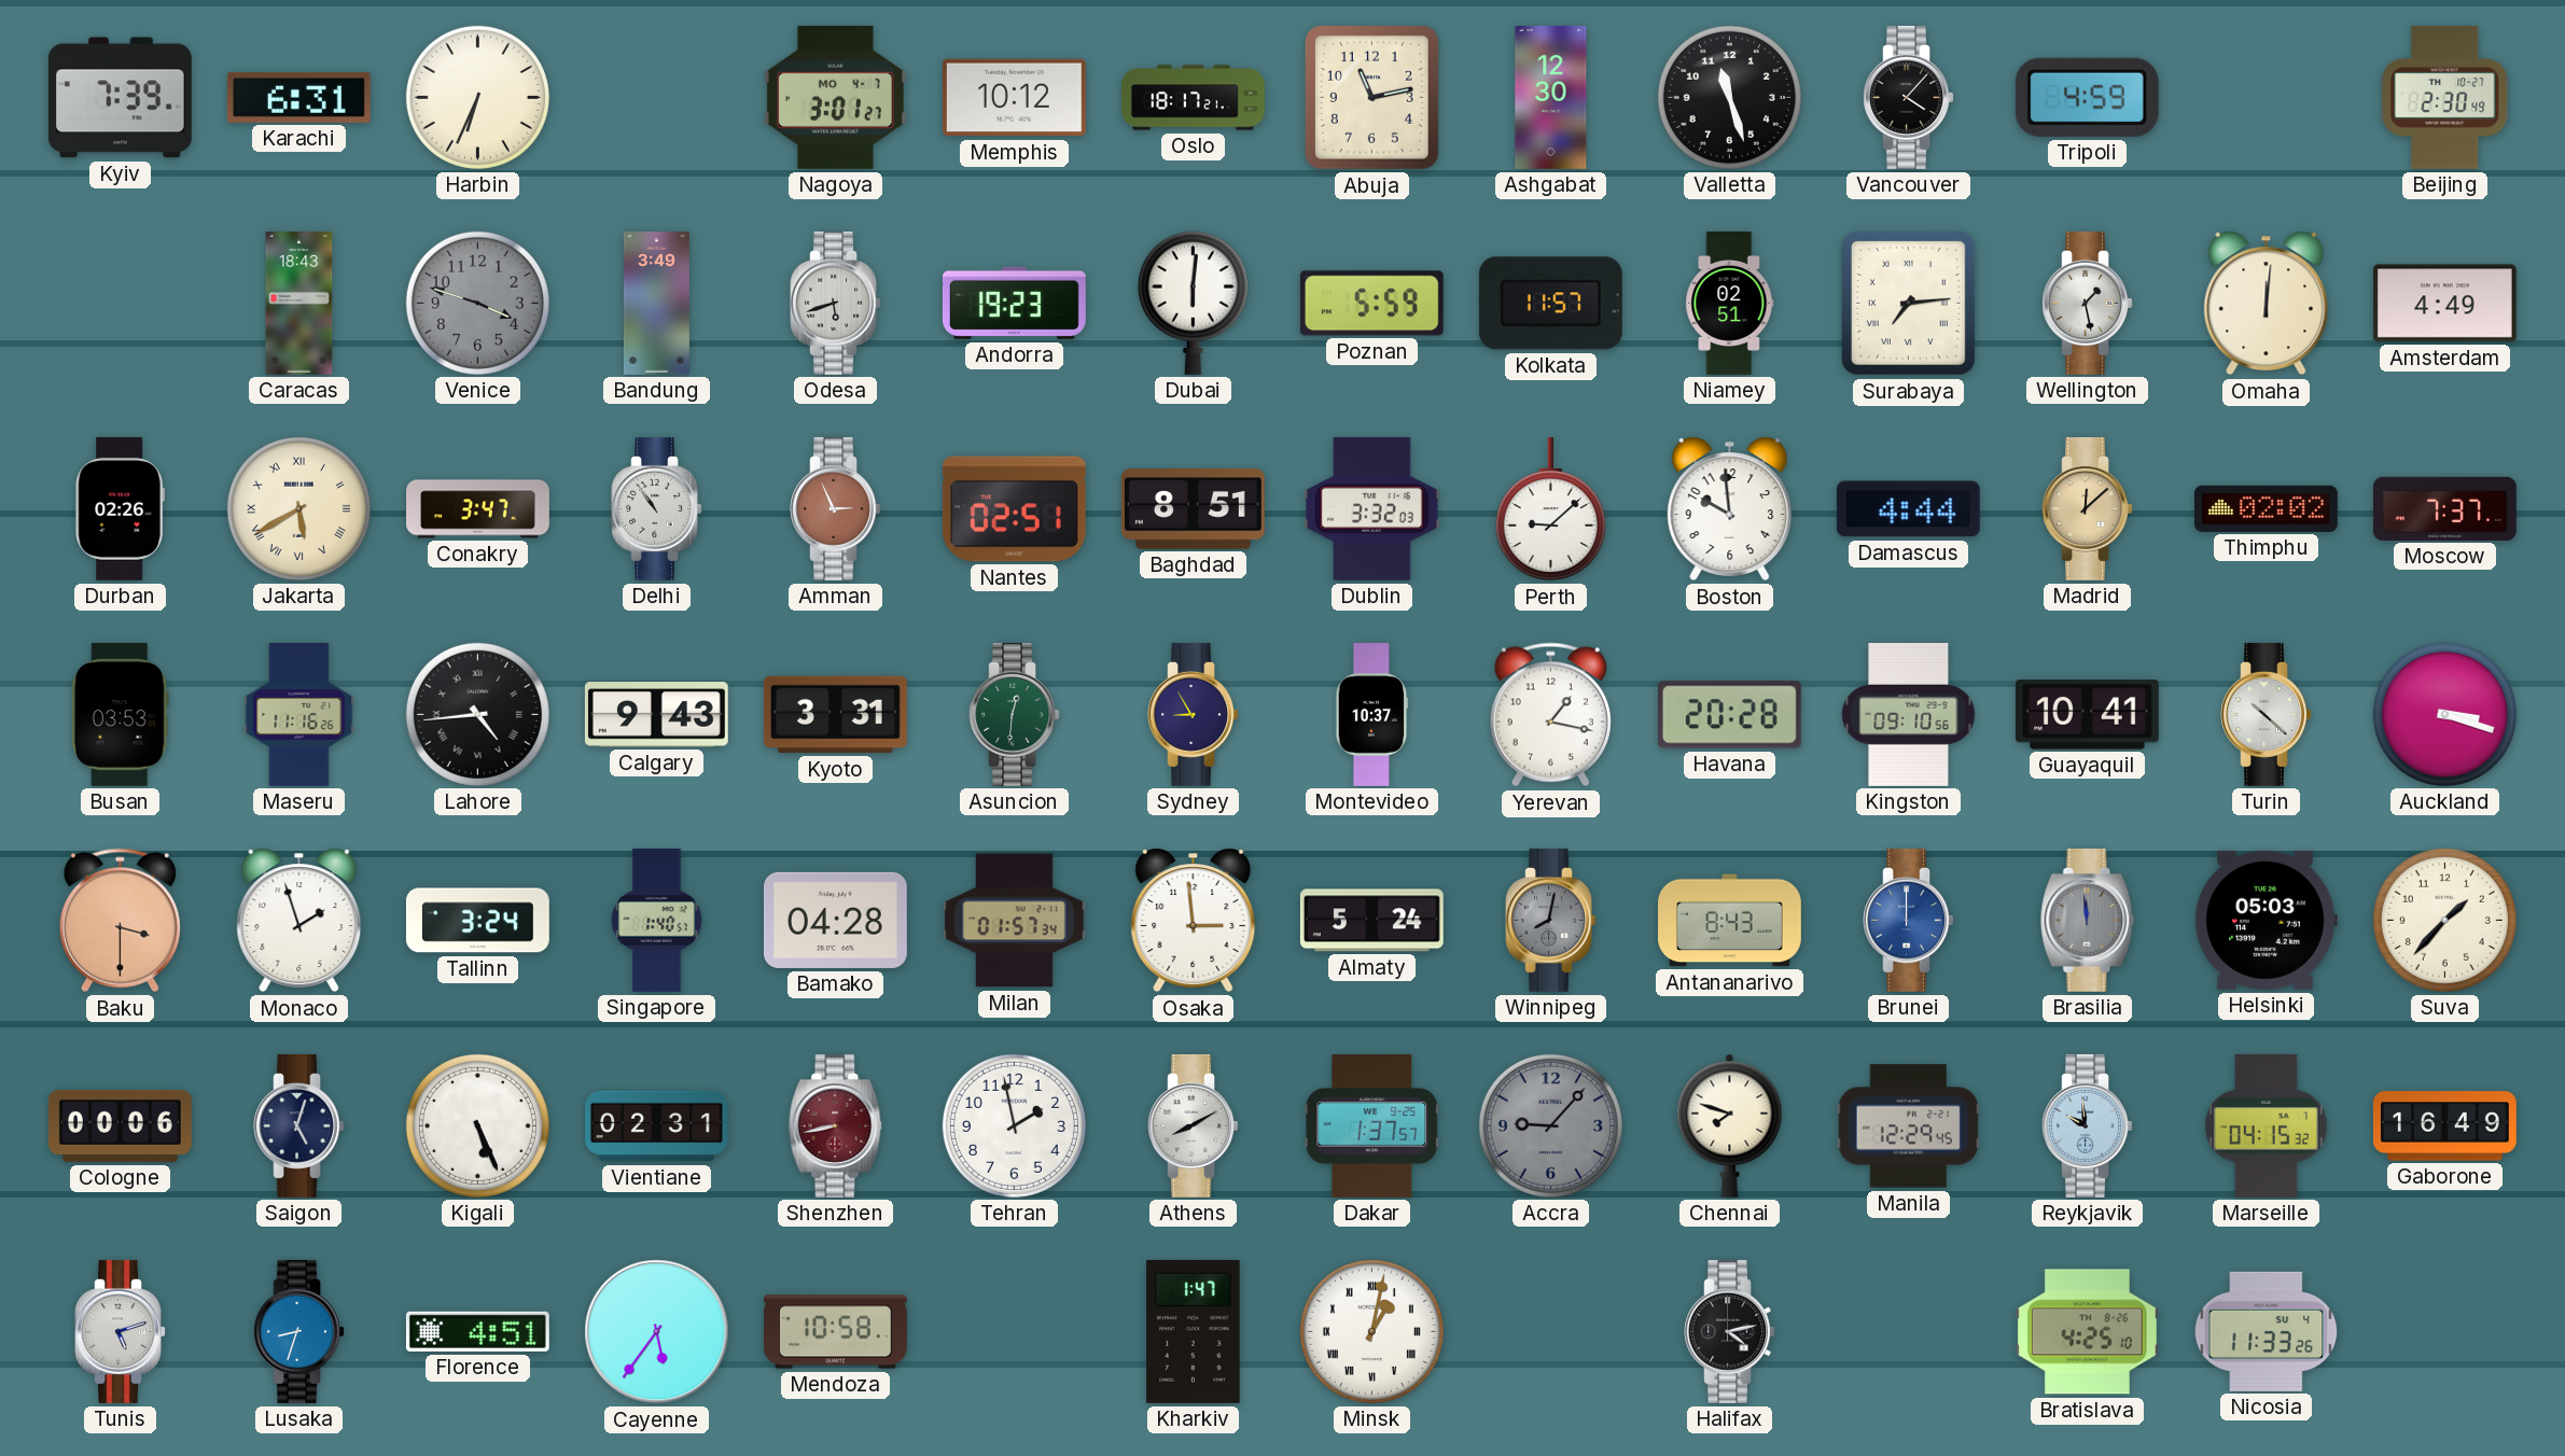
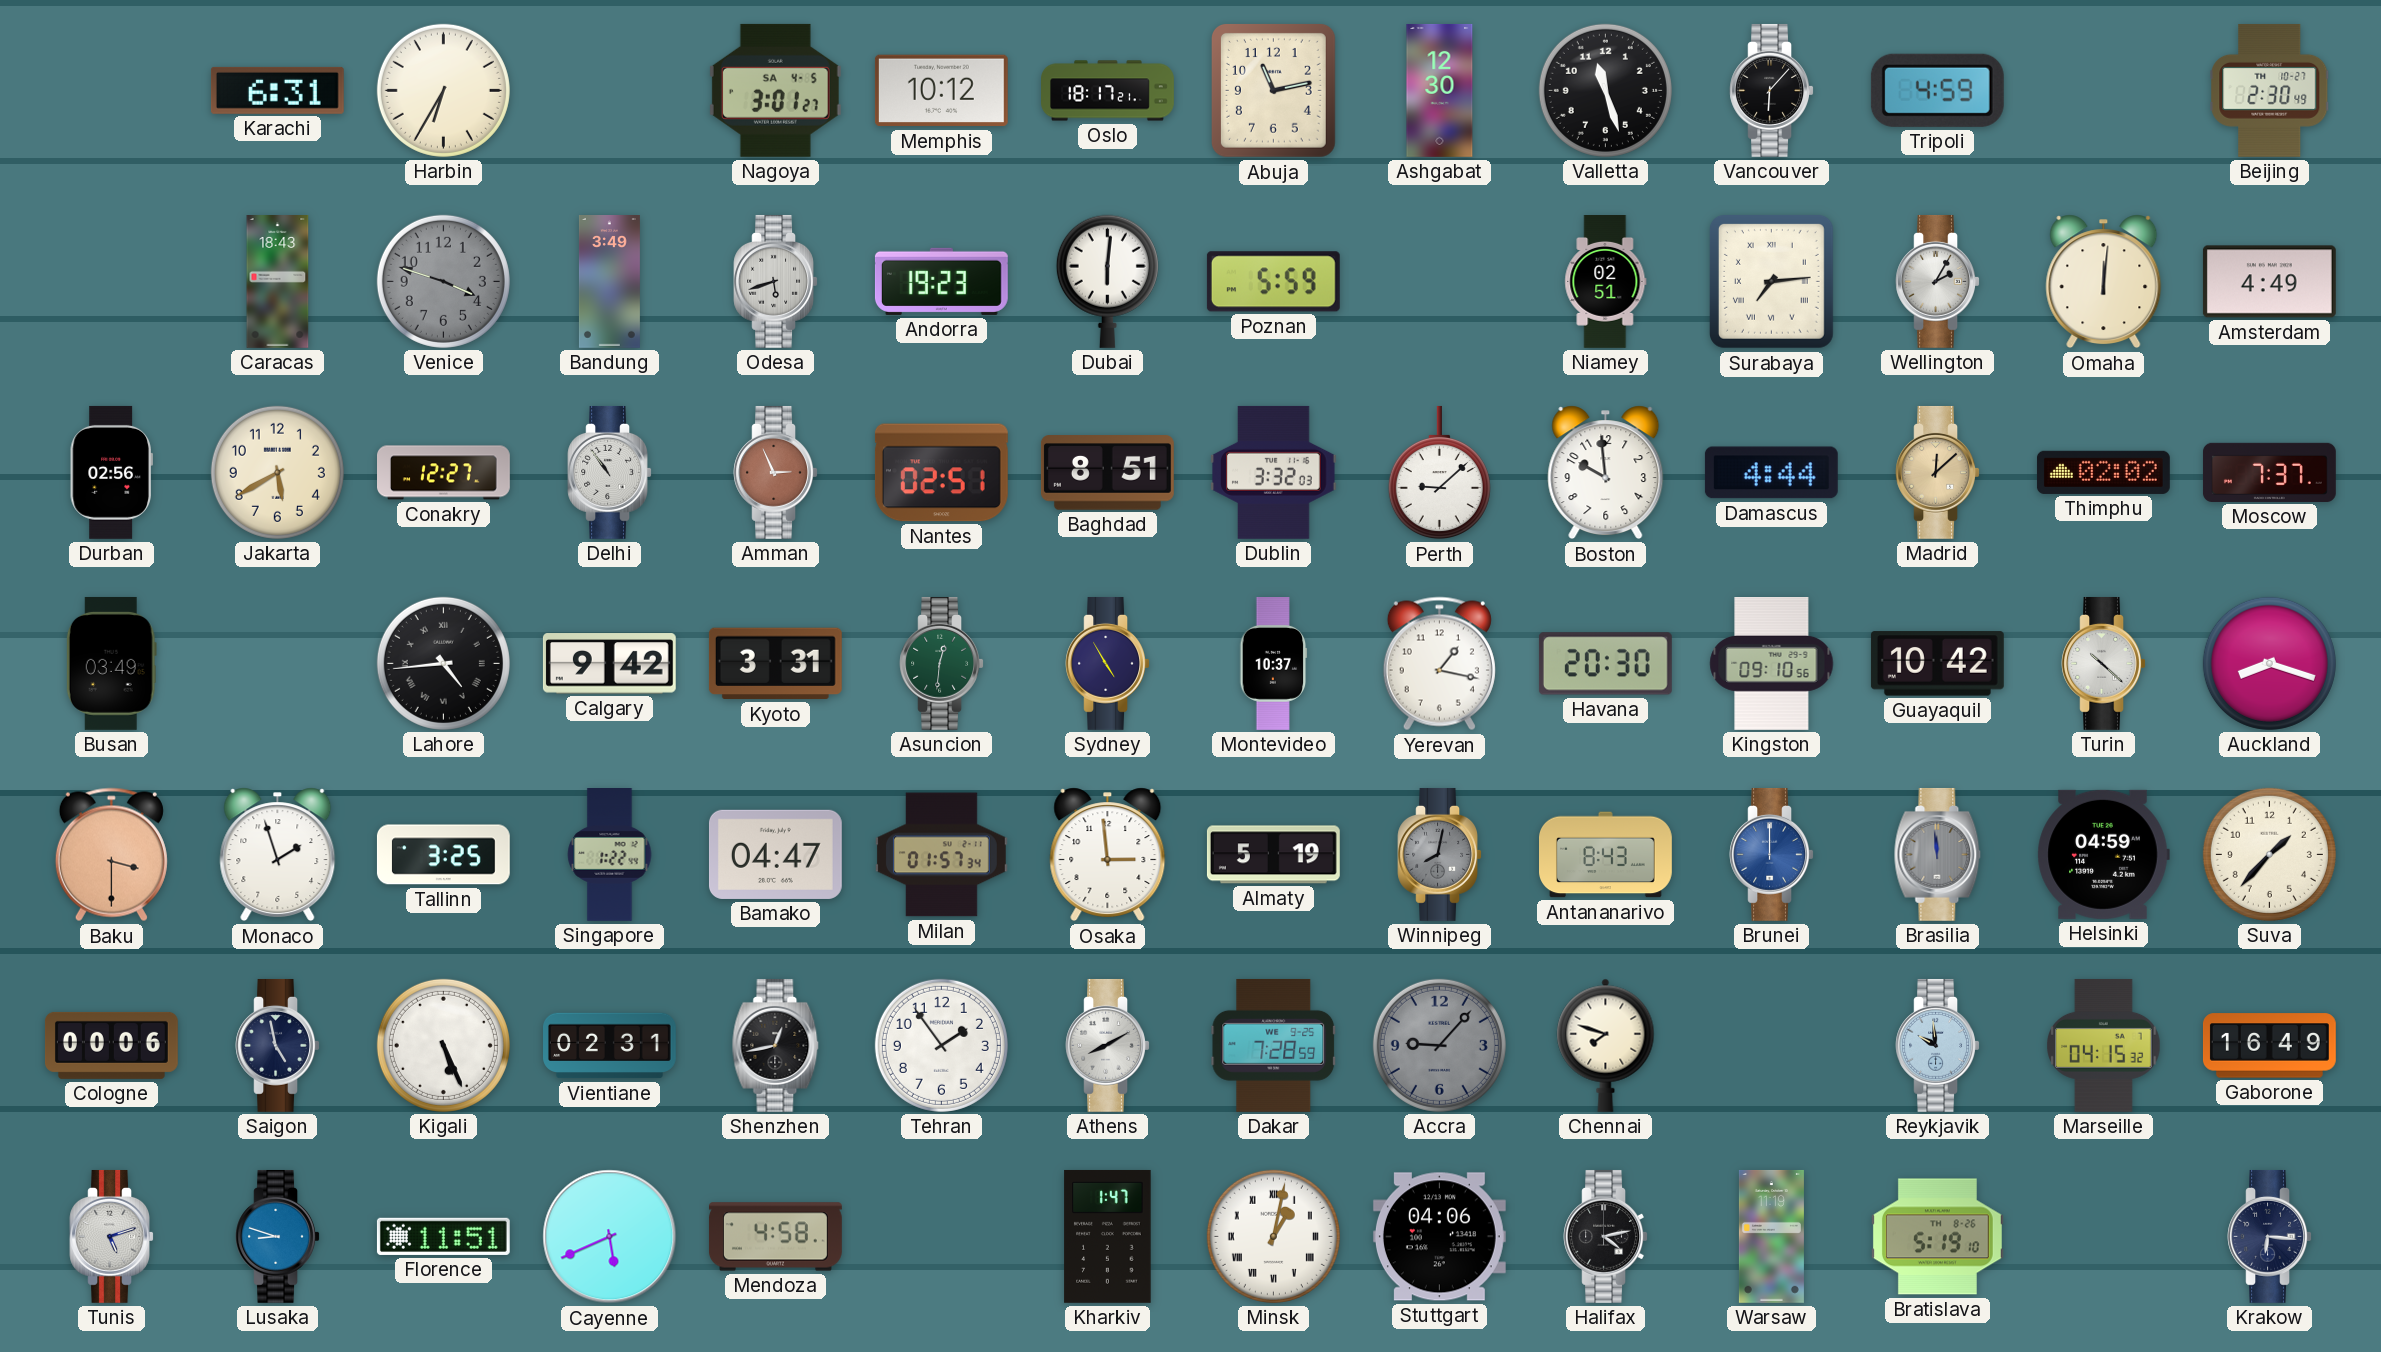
Kyiv: 7:39 -> none
Harbin: 6:34 -> 6:35
Nagoya date: MO 4-7 -> SA 4-5
Vancouver: 4:07 -> 6:07
Kolkata: 11:57 -> none
Wellington: 1:28 -> 2:05
Durban: 02:26 -> 02:56
Jakarta numerals: Roman -> Arabic
Conakry: 3:47 -> 12:27
Busan: 03:53 -> 03:49
Maseru: 11:16 -> none
Calgary: 9:43 -> 9:42
Sydney: 8:55 -> 4:55
Havana: 20:28 -> 20:30
Guayaquil: 10:41 -> 10:42
Auckland: 3:18 -> 8:18
Tallinn: 3:24 -> 3:25
Singapore: 1:40 -> 1:22
Bamako: 04:28 -> 04:47
Almaty: 5:24 -> 5:19
Helsinki: 05:03 -> 04:59
Saigon: 5:03 -> 4:58
Shenzhen: 8:43 -> 12:43
Shenzhen dial: burgundy -> black
Tehran: 1:58 -> 1:54
Dakar: 1:37 -> 7:28
Manila: 12:29 -> none
Lusaka: 8:33 -> 8:48
Florence: 4:51 -> 11:51
Cayenne: 5:36 -> 5:41
Mendoza: 10:58 -> 4:58
Stuttgart: none -> 04:06
Warsaw: none -> 11:19
Bratislava: 4:25 -> 5:19
Nicosia: 11:33 -> none
Krakow: none -> 6:16
